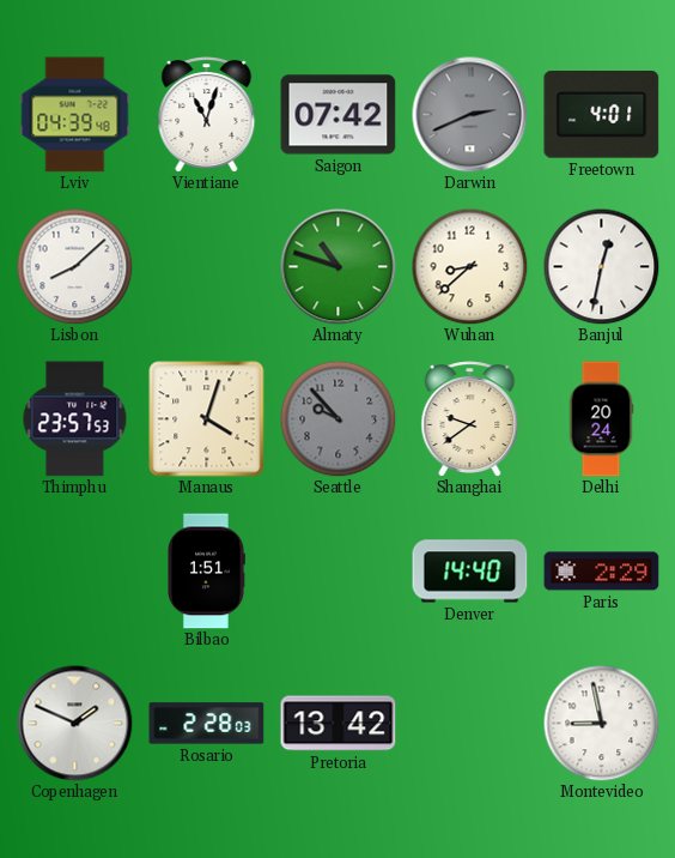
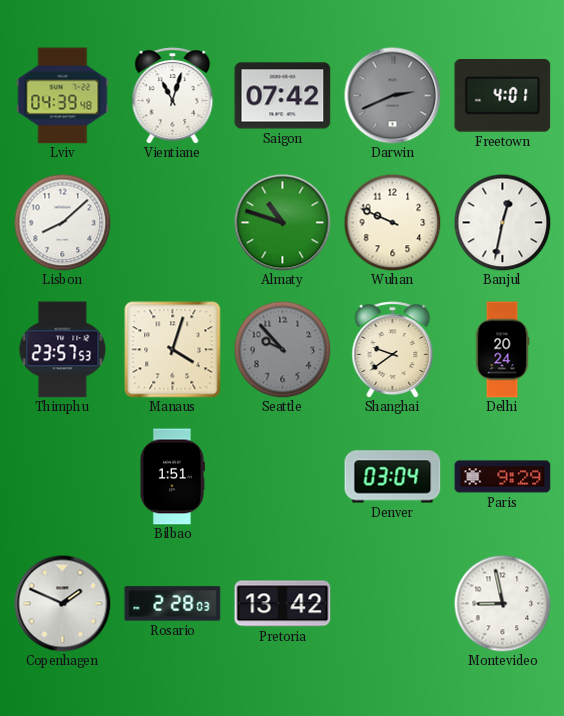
Wuhan: 8:38 -> 9:49
Denver: 14:40 -> 03:04
Paris: 2:29 -> 9:29
